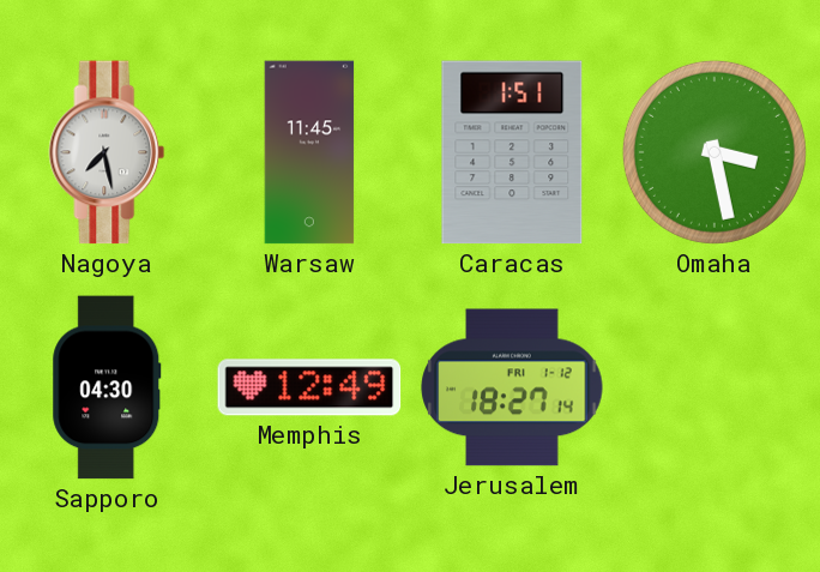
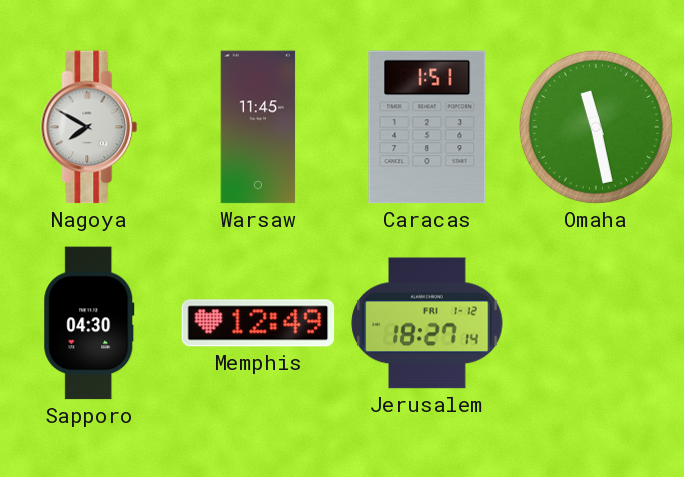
Nagoya: 7:28 -> 7:50
Omaha: 3:28 -> 11:28
